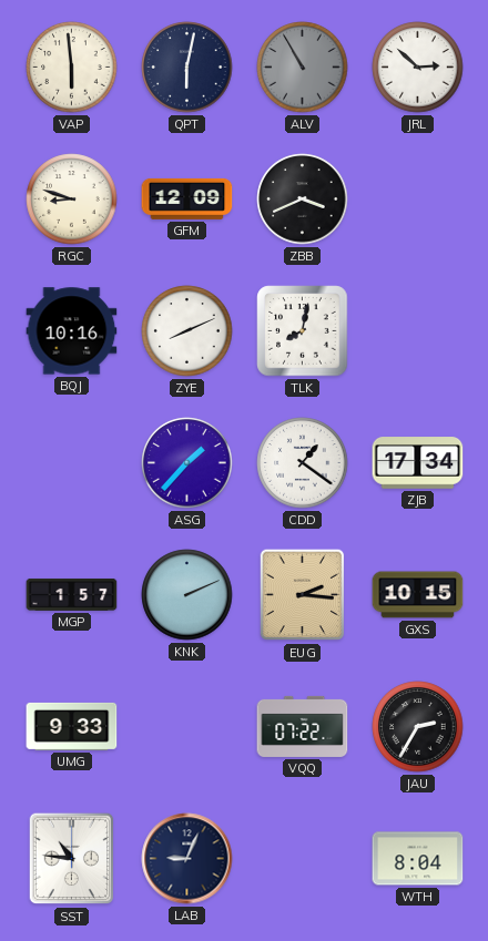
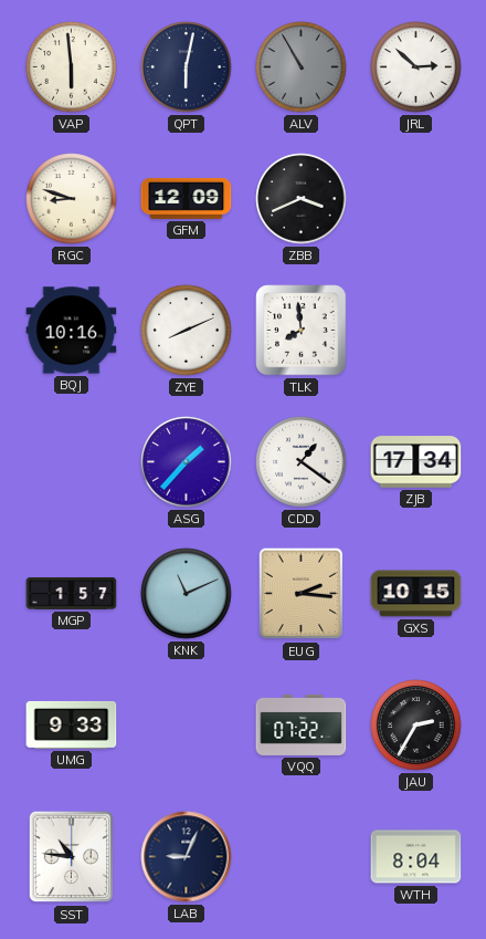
TLK: 8:02 -> 7:59
KNK: 2:11 -> 11:11
